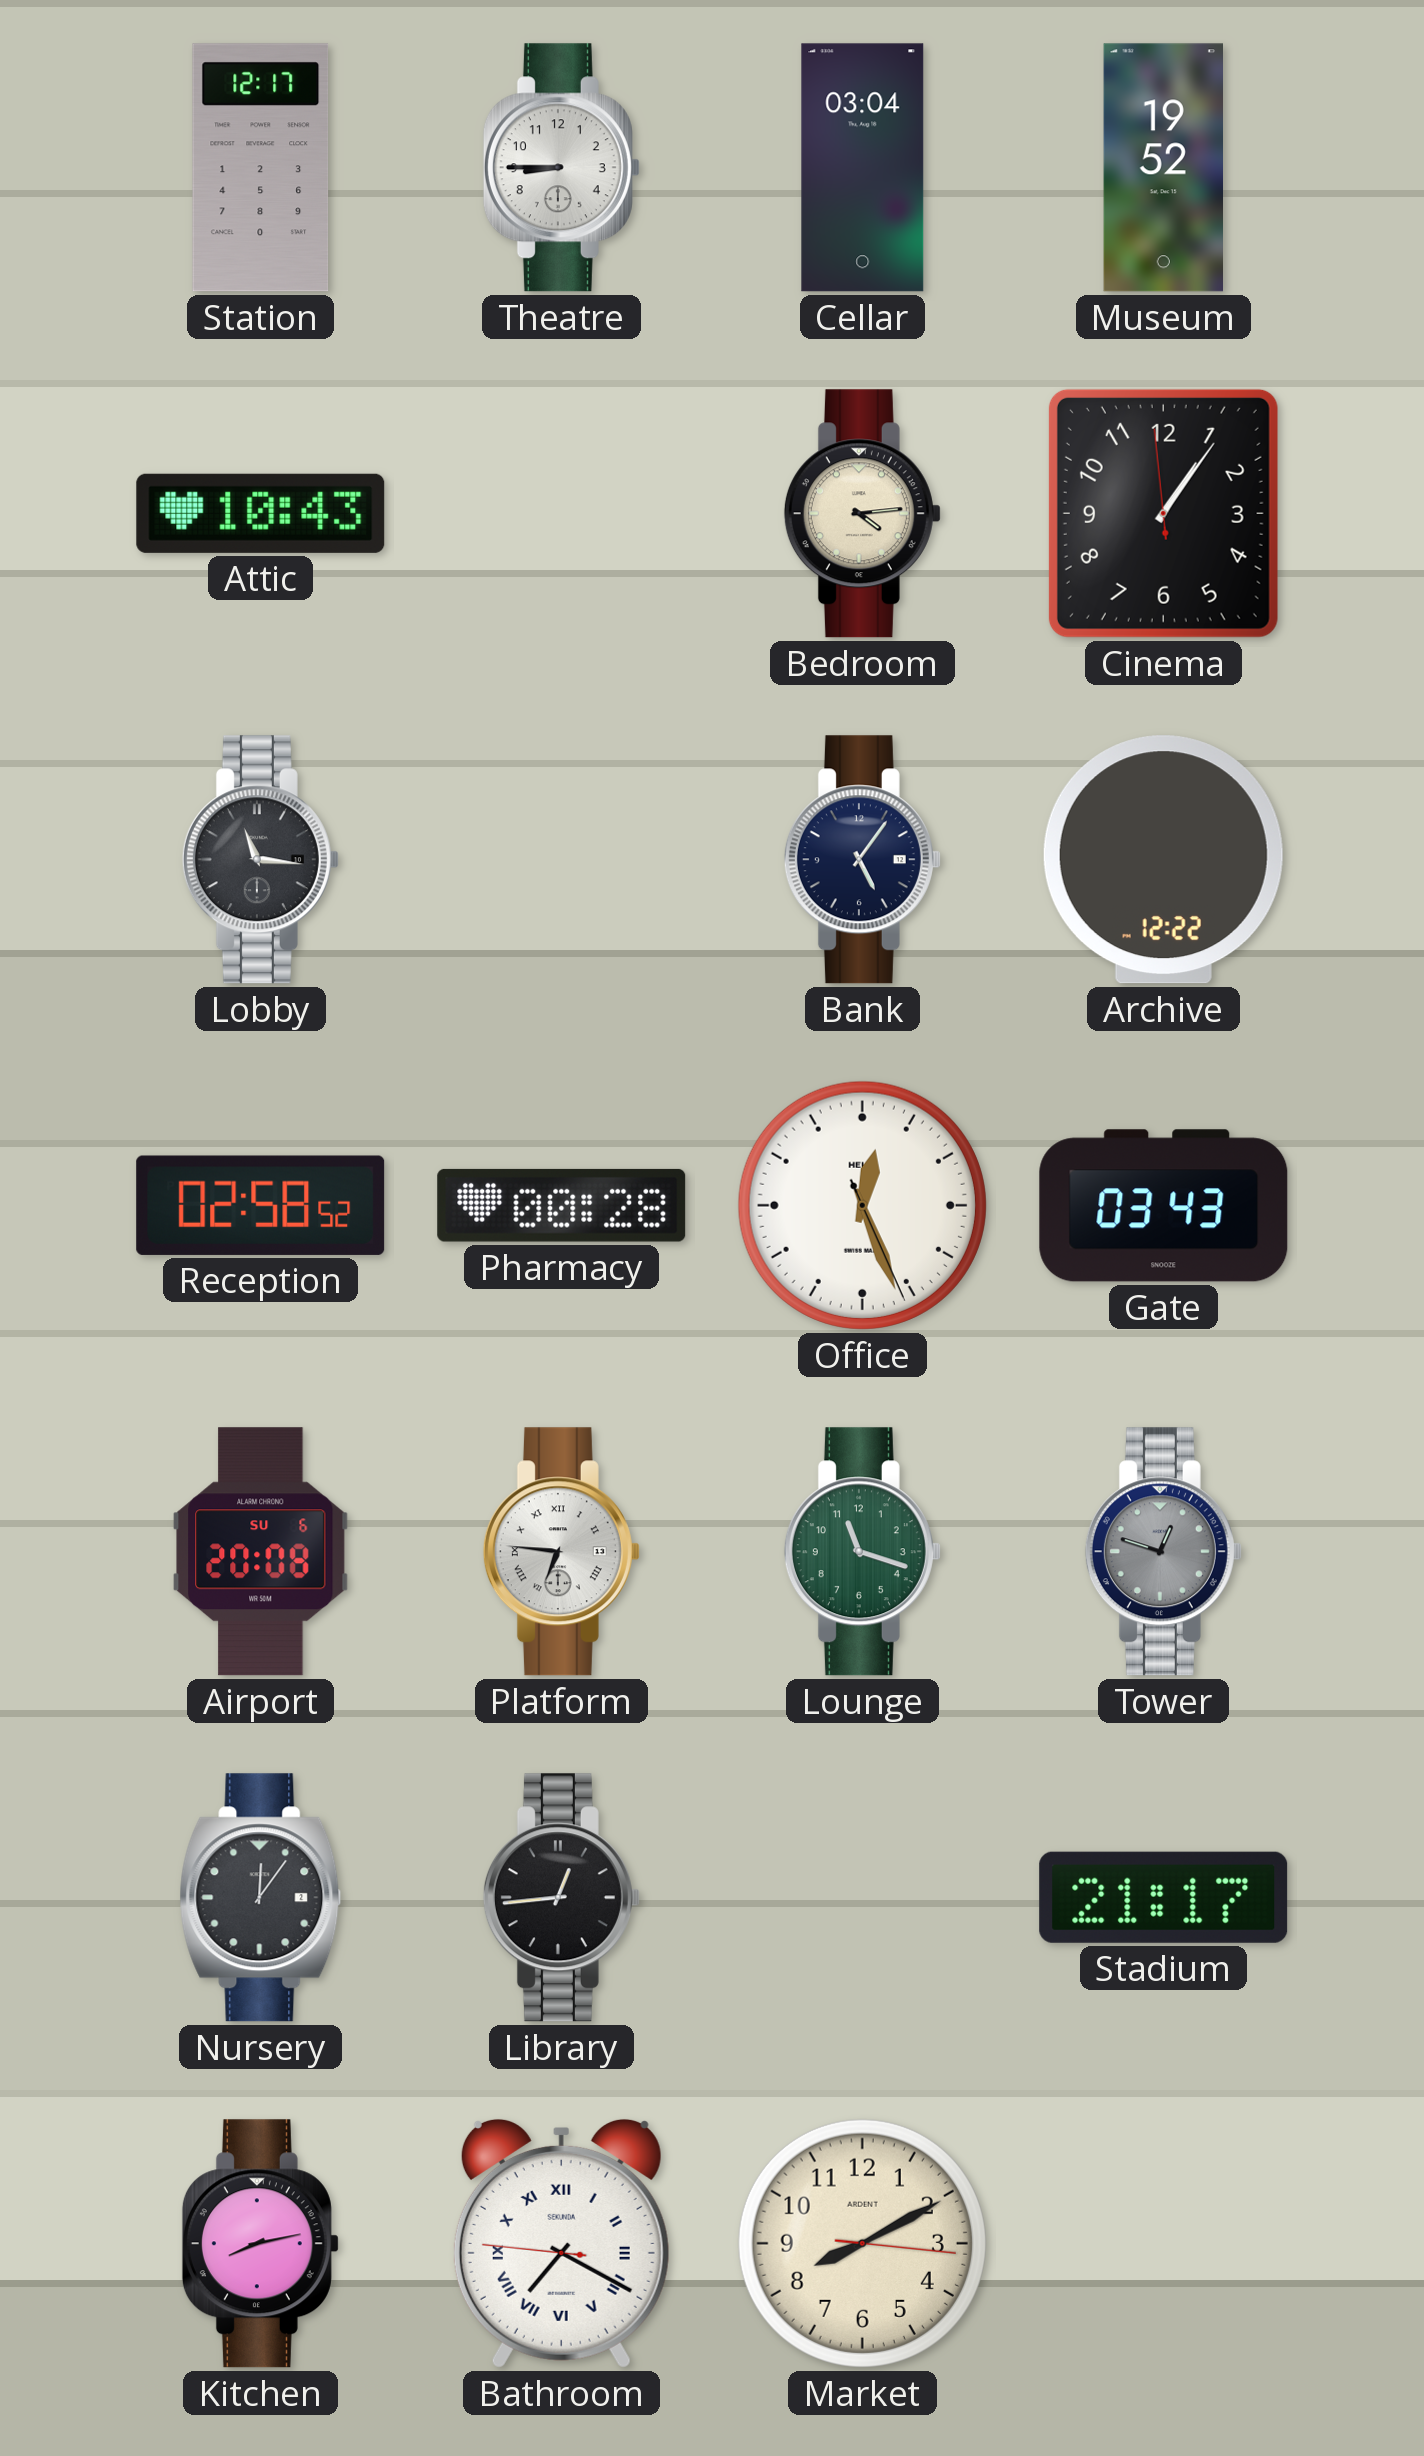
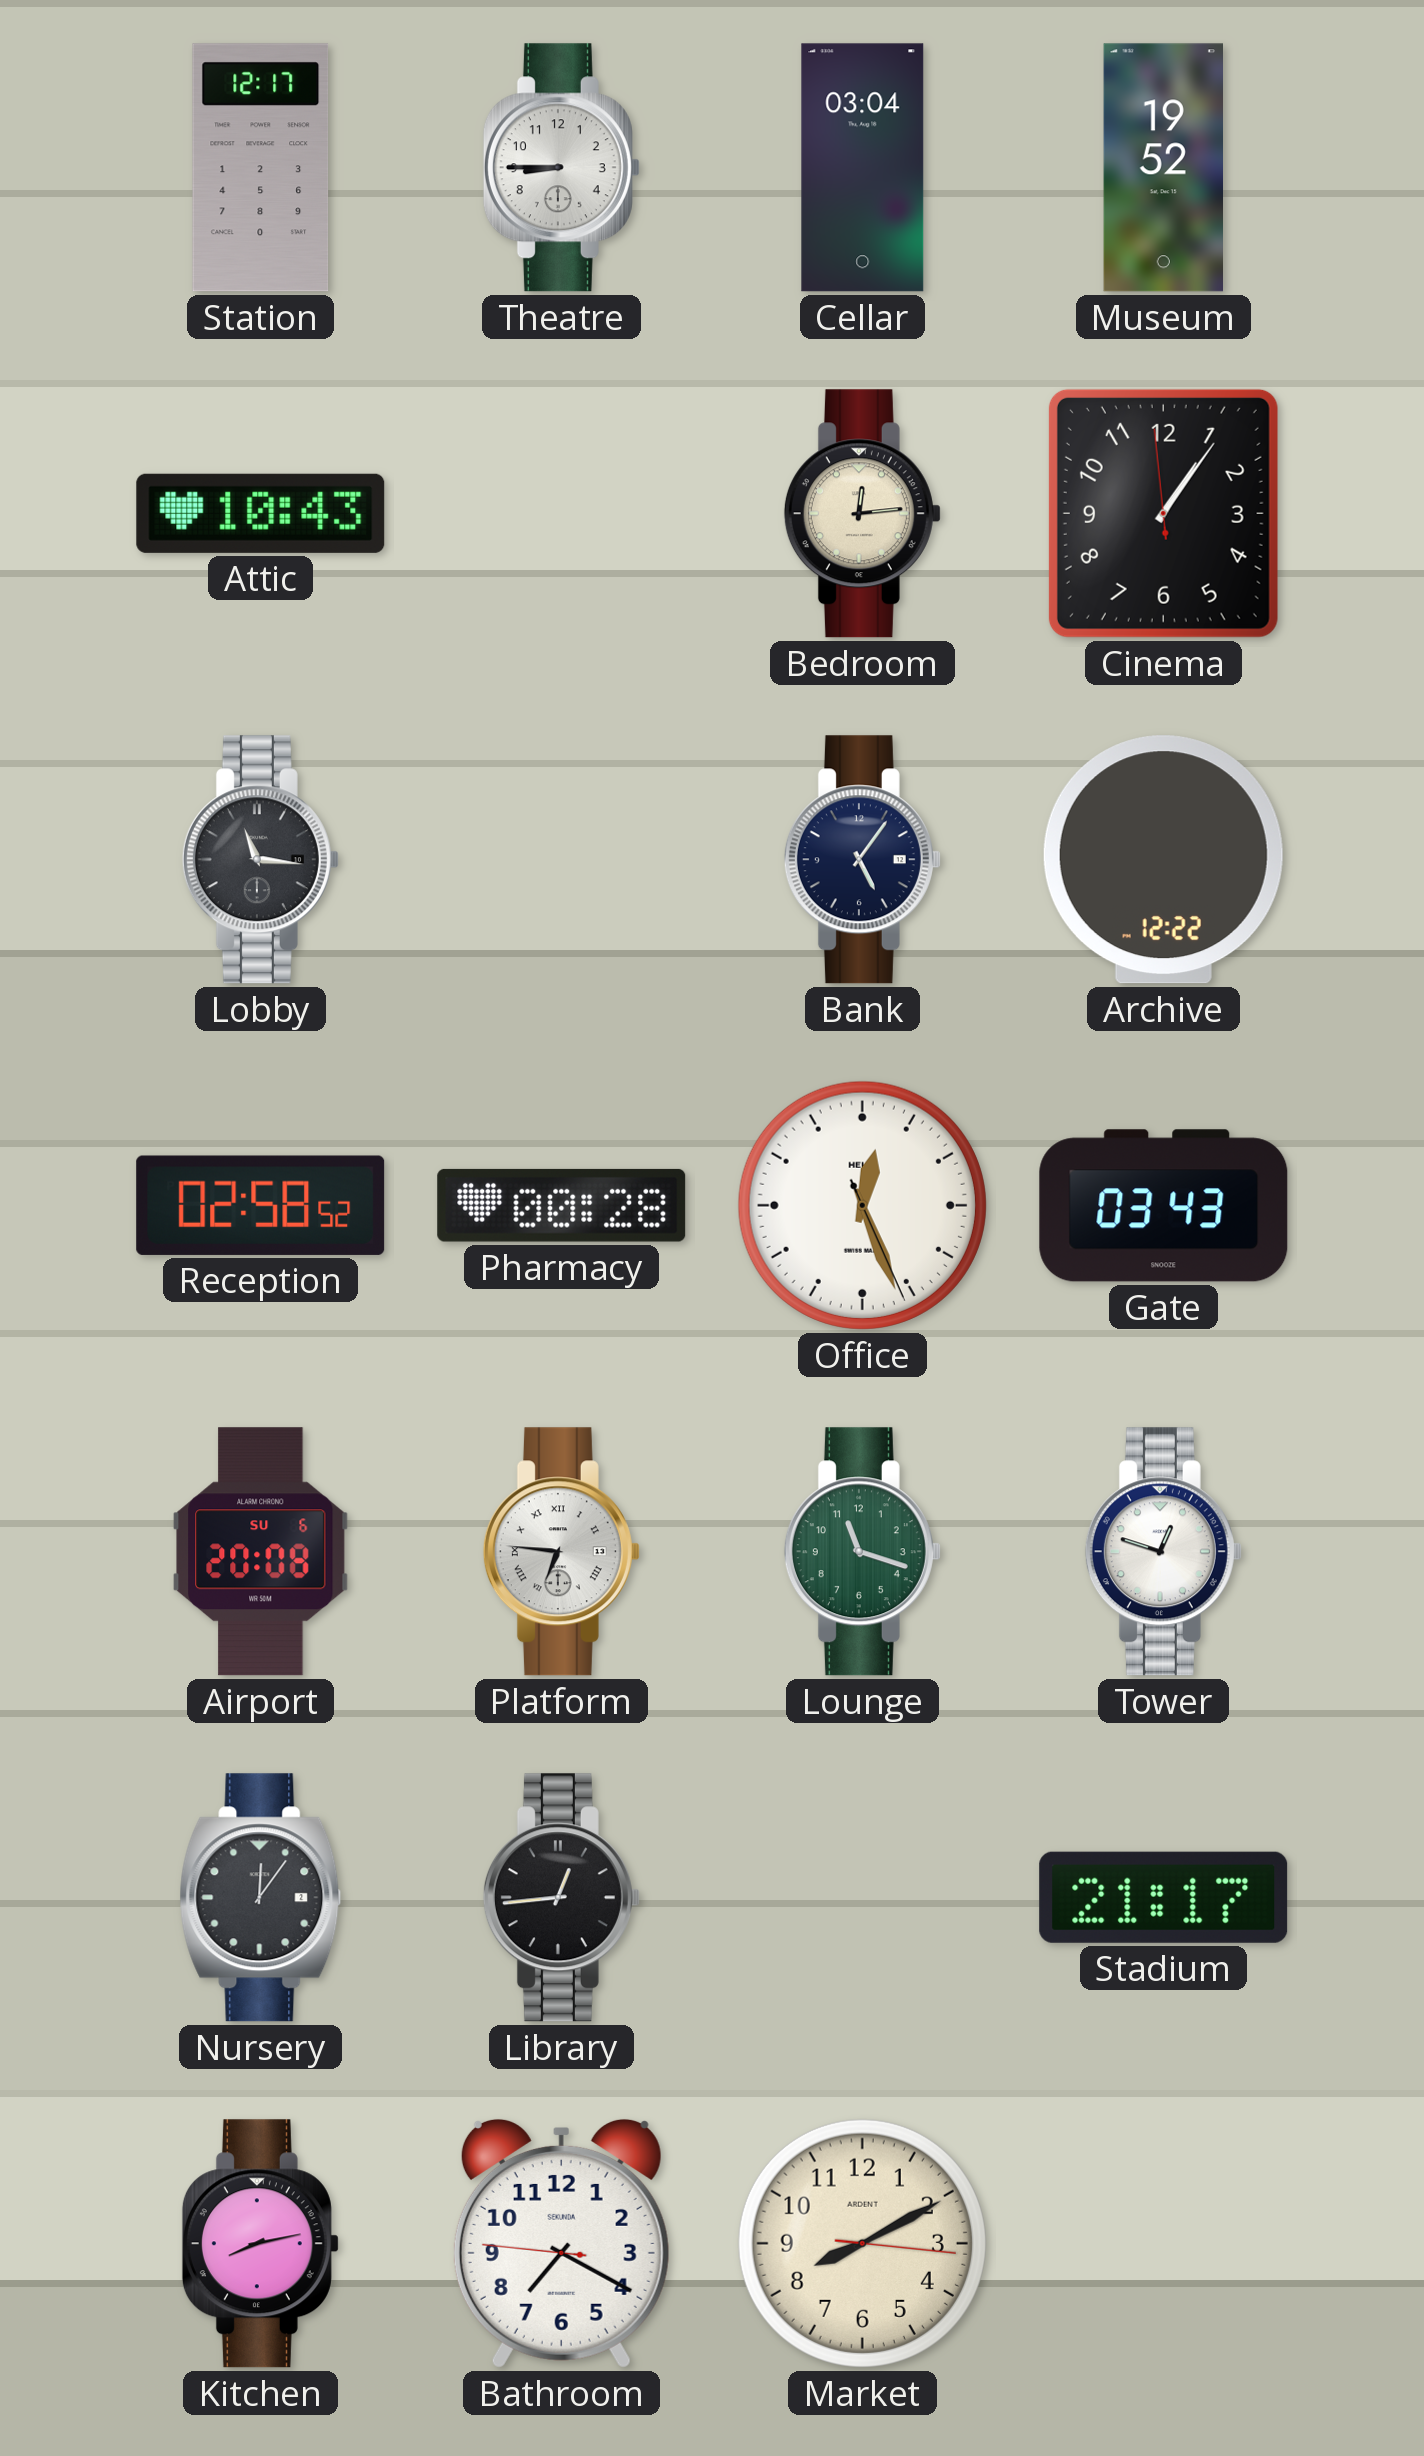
Bedroom: 4:14 -> 12:14
Tower dial: grey -> white
Bathroom numerals: Roman -> Arabic
